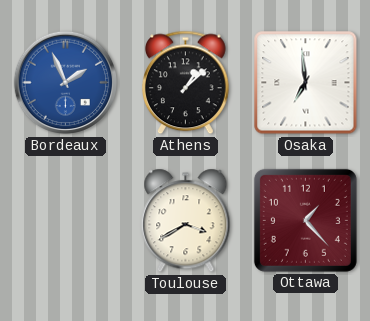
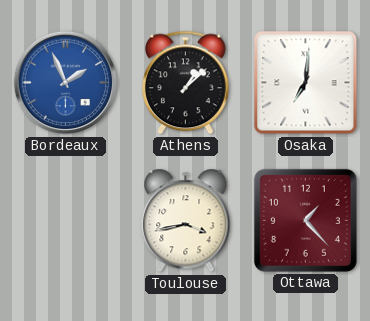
Osaka: 6:59 -> 7:01
Toulouse: 3:40 -> 3:43
